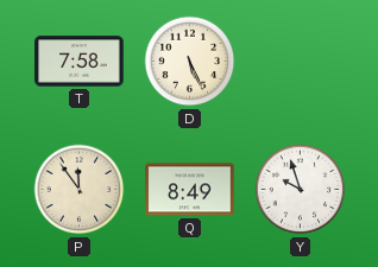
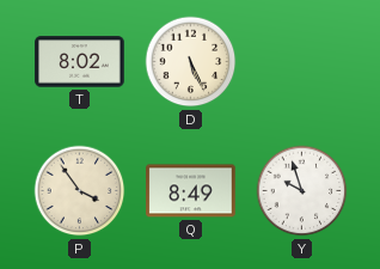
T: 7:58 -> 8:02
P: 11:54 -> 3:54
